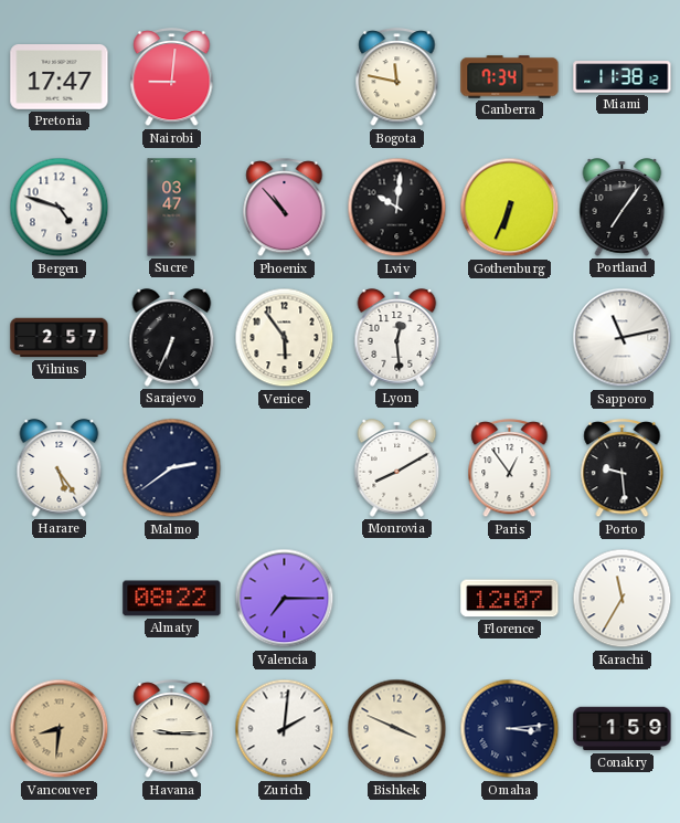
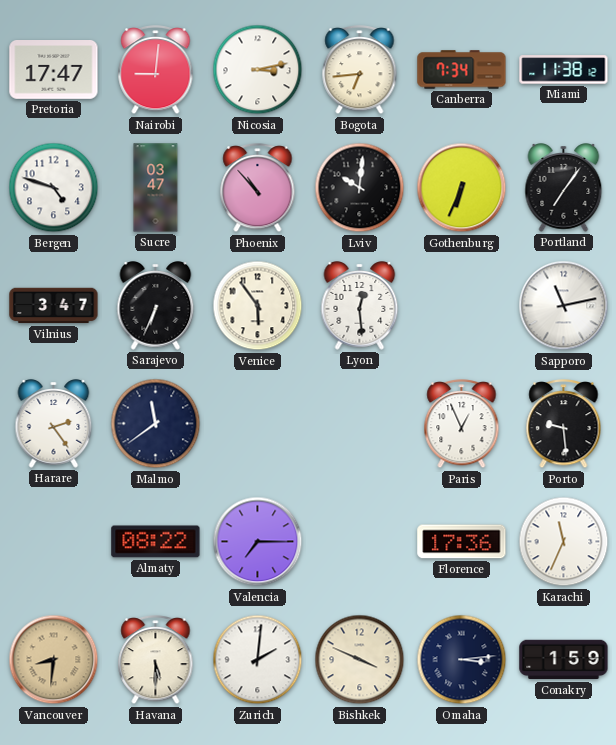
Nicosia: none -> 3:13
Bogota: 11:47 -> 6:44
Vilnius: 2:57 -> 3:47
Harare: 5:24 -> 2:24
Malmo: 2:39 -> 11:39
Monrovia: 8:10 -> none
Paris: 12:54 -> 12:56
Florence: 12:07 -> 17:36
Karachi: 11:35 -> 11:34
Havana: 9:15 -> 5:30
